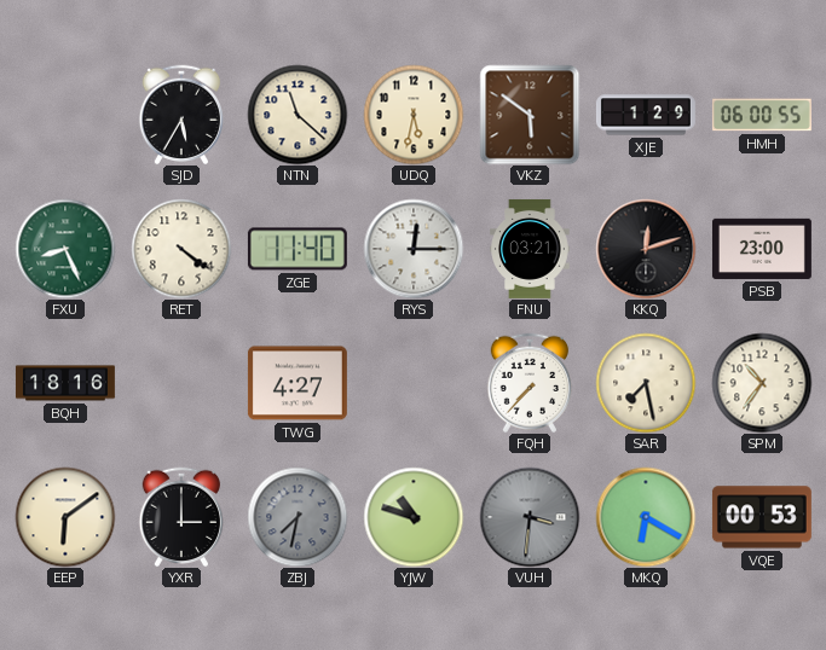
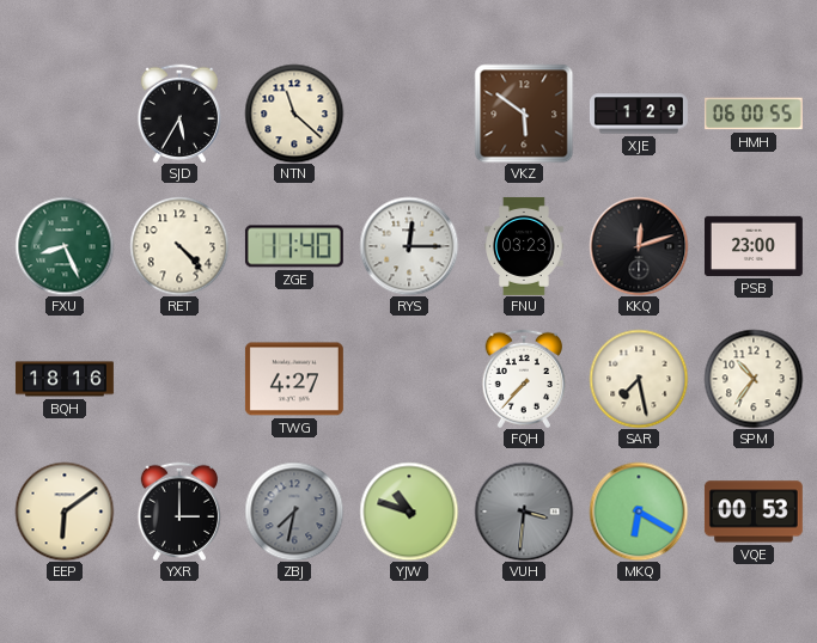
UDQ: 5:32 -> none
RET: 4:21 -> 4:23
FNU: 03:21 -> 03:23
